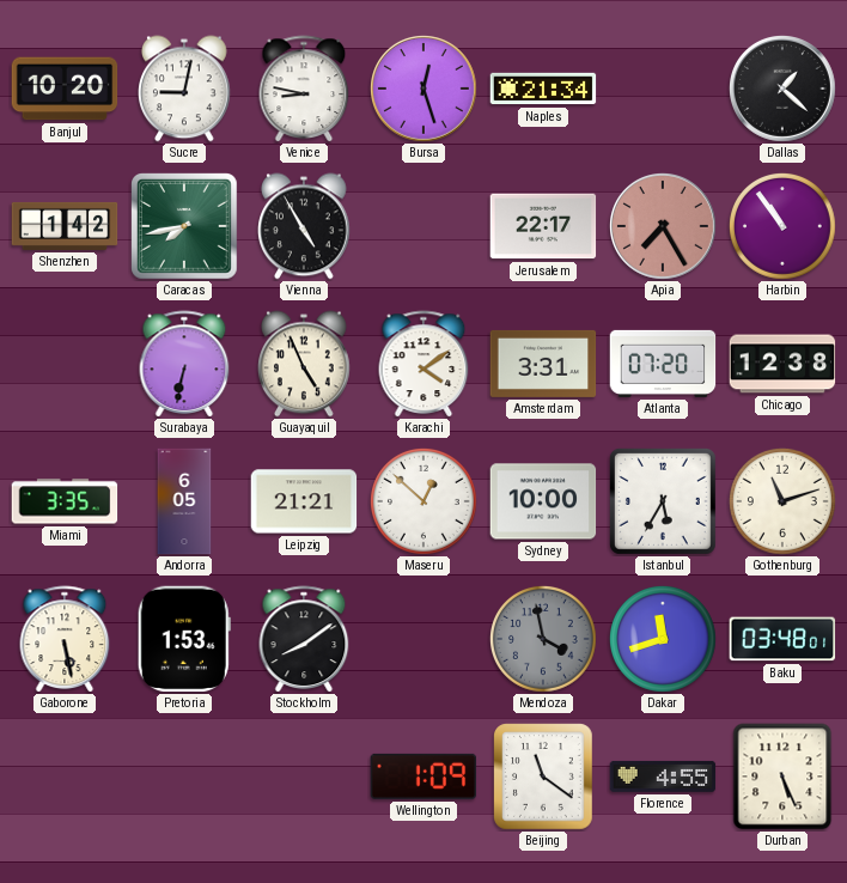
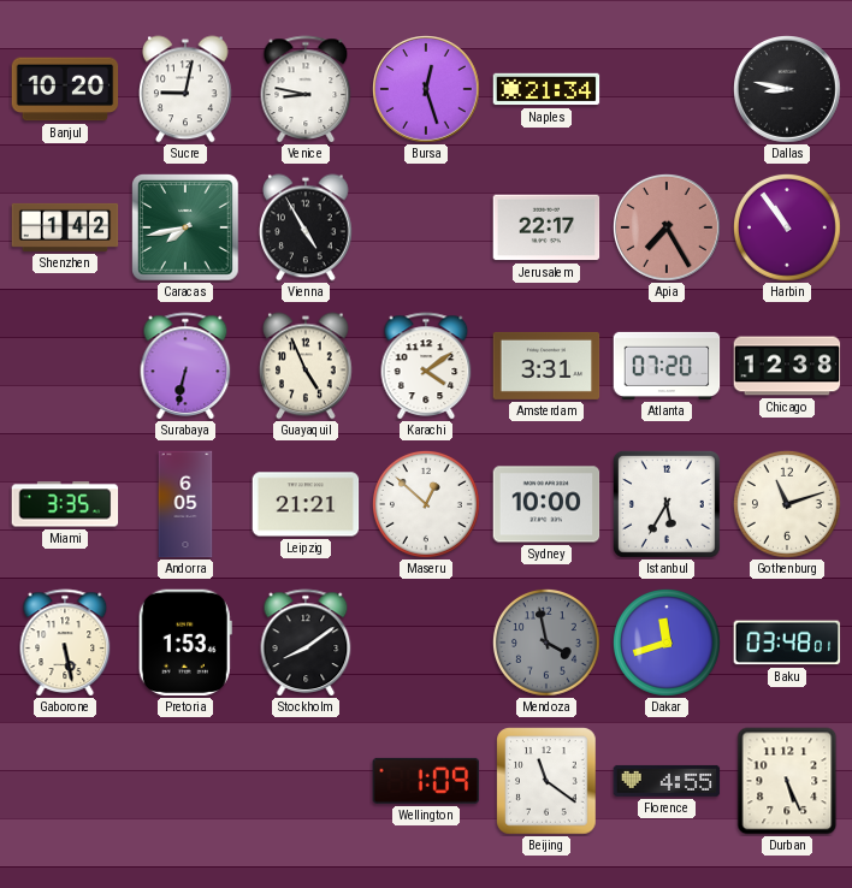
Dallas: 1:22 -> 8:47
